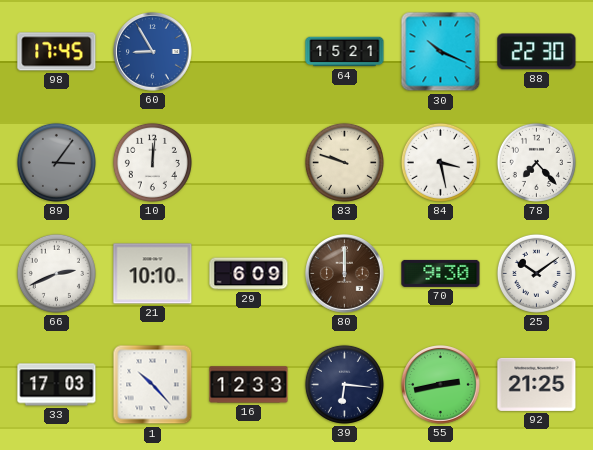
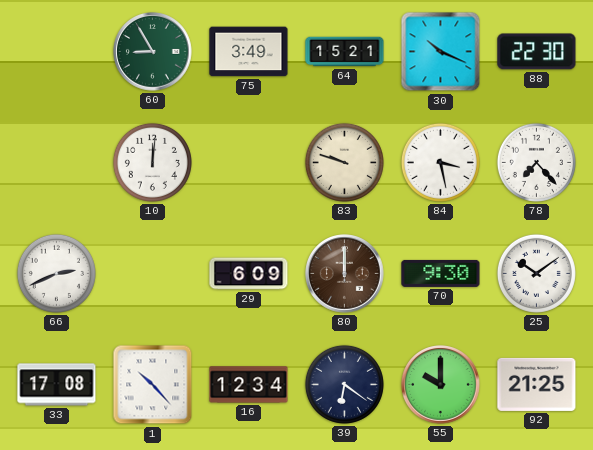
98: 17:45 -> none
60 dial: blue -> green
75: none -> 3:49
89: 3:06 -> none
21: 10:10 -> none
33: 17:03 -> 17:08
16: 12:33 -> 12:34
39: 6:16 -> 6:21
55: 2:43 -> 10:00
